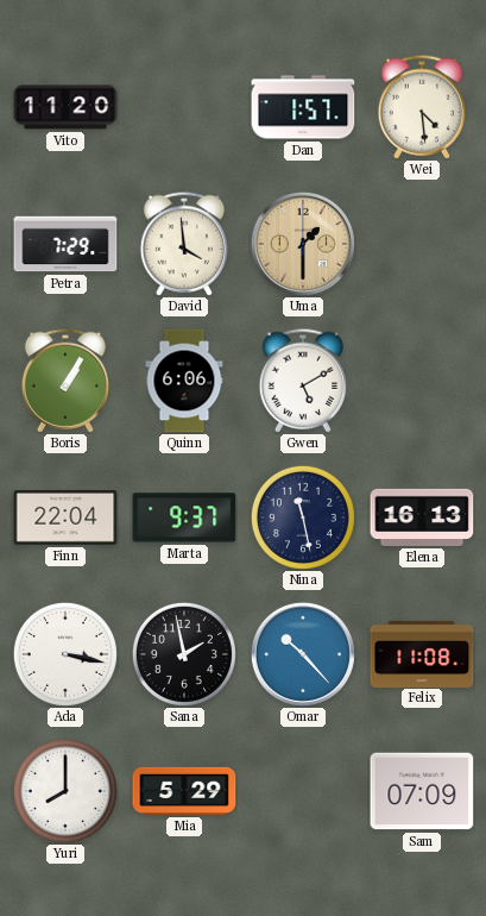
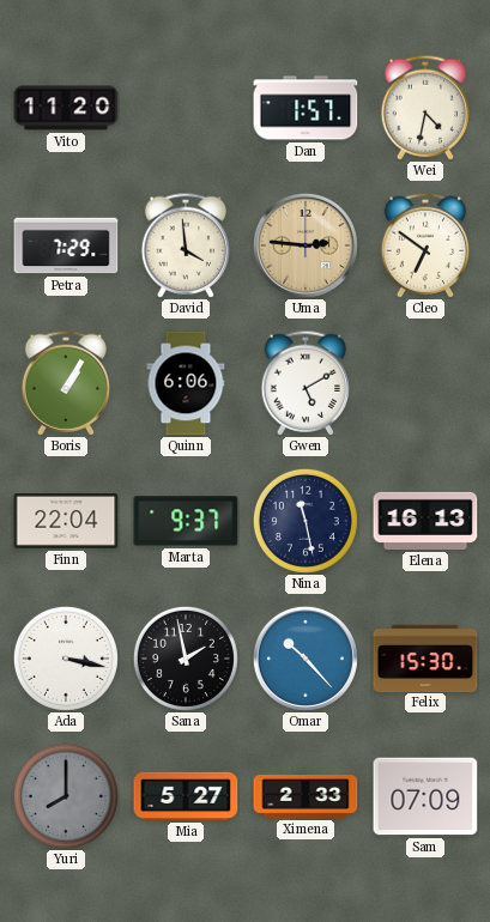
Wei: 4:29 -> 4:32
Uma: 1:30 -> 2:46
Cleo: none -> 6:51
Felix: 11:08 -> 15:30
Yuri dial: white -> grey
Mia: 5:29 -> 5:27
Ximena: none -> 2:33
